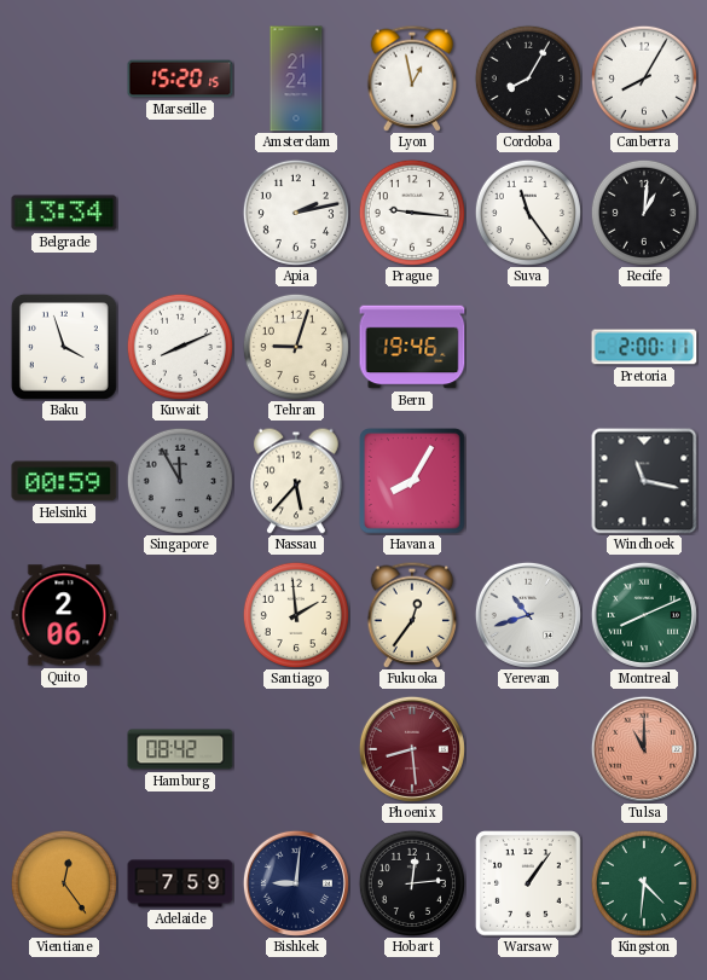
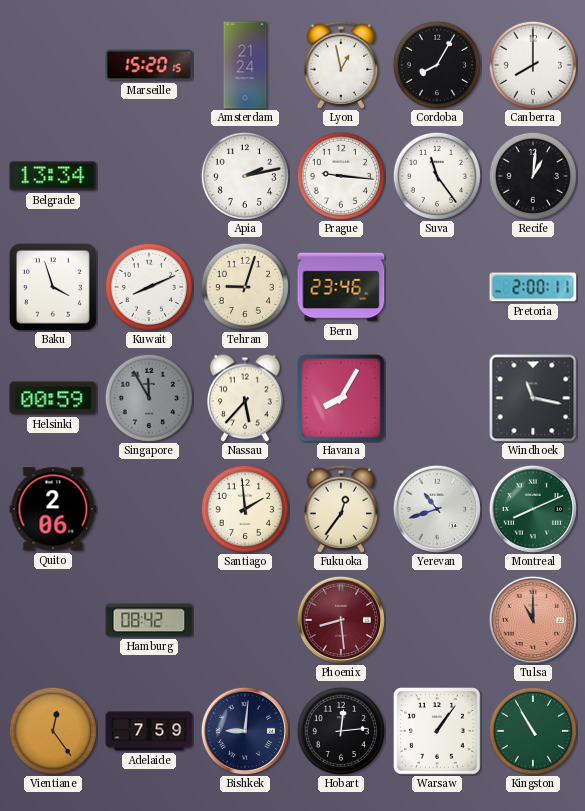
Canberra: 8:05 -> 8:00
Bern: 19:46 -> 23:46
Kingston: 4:31 -> 10:55
